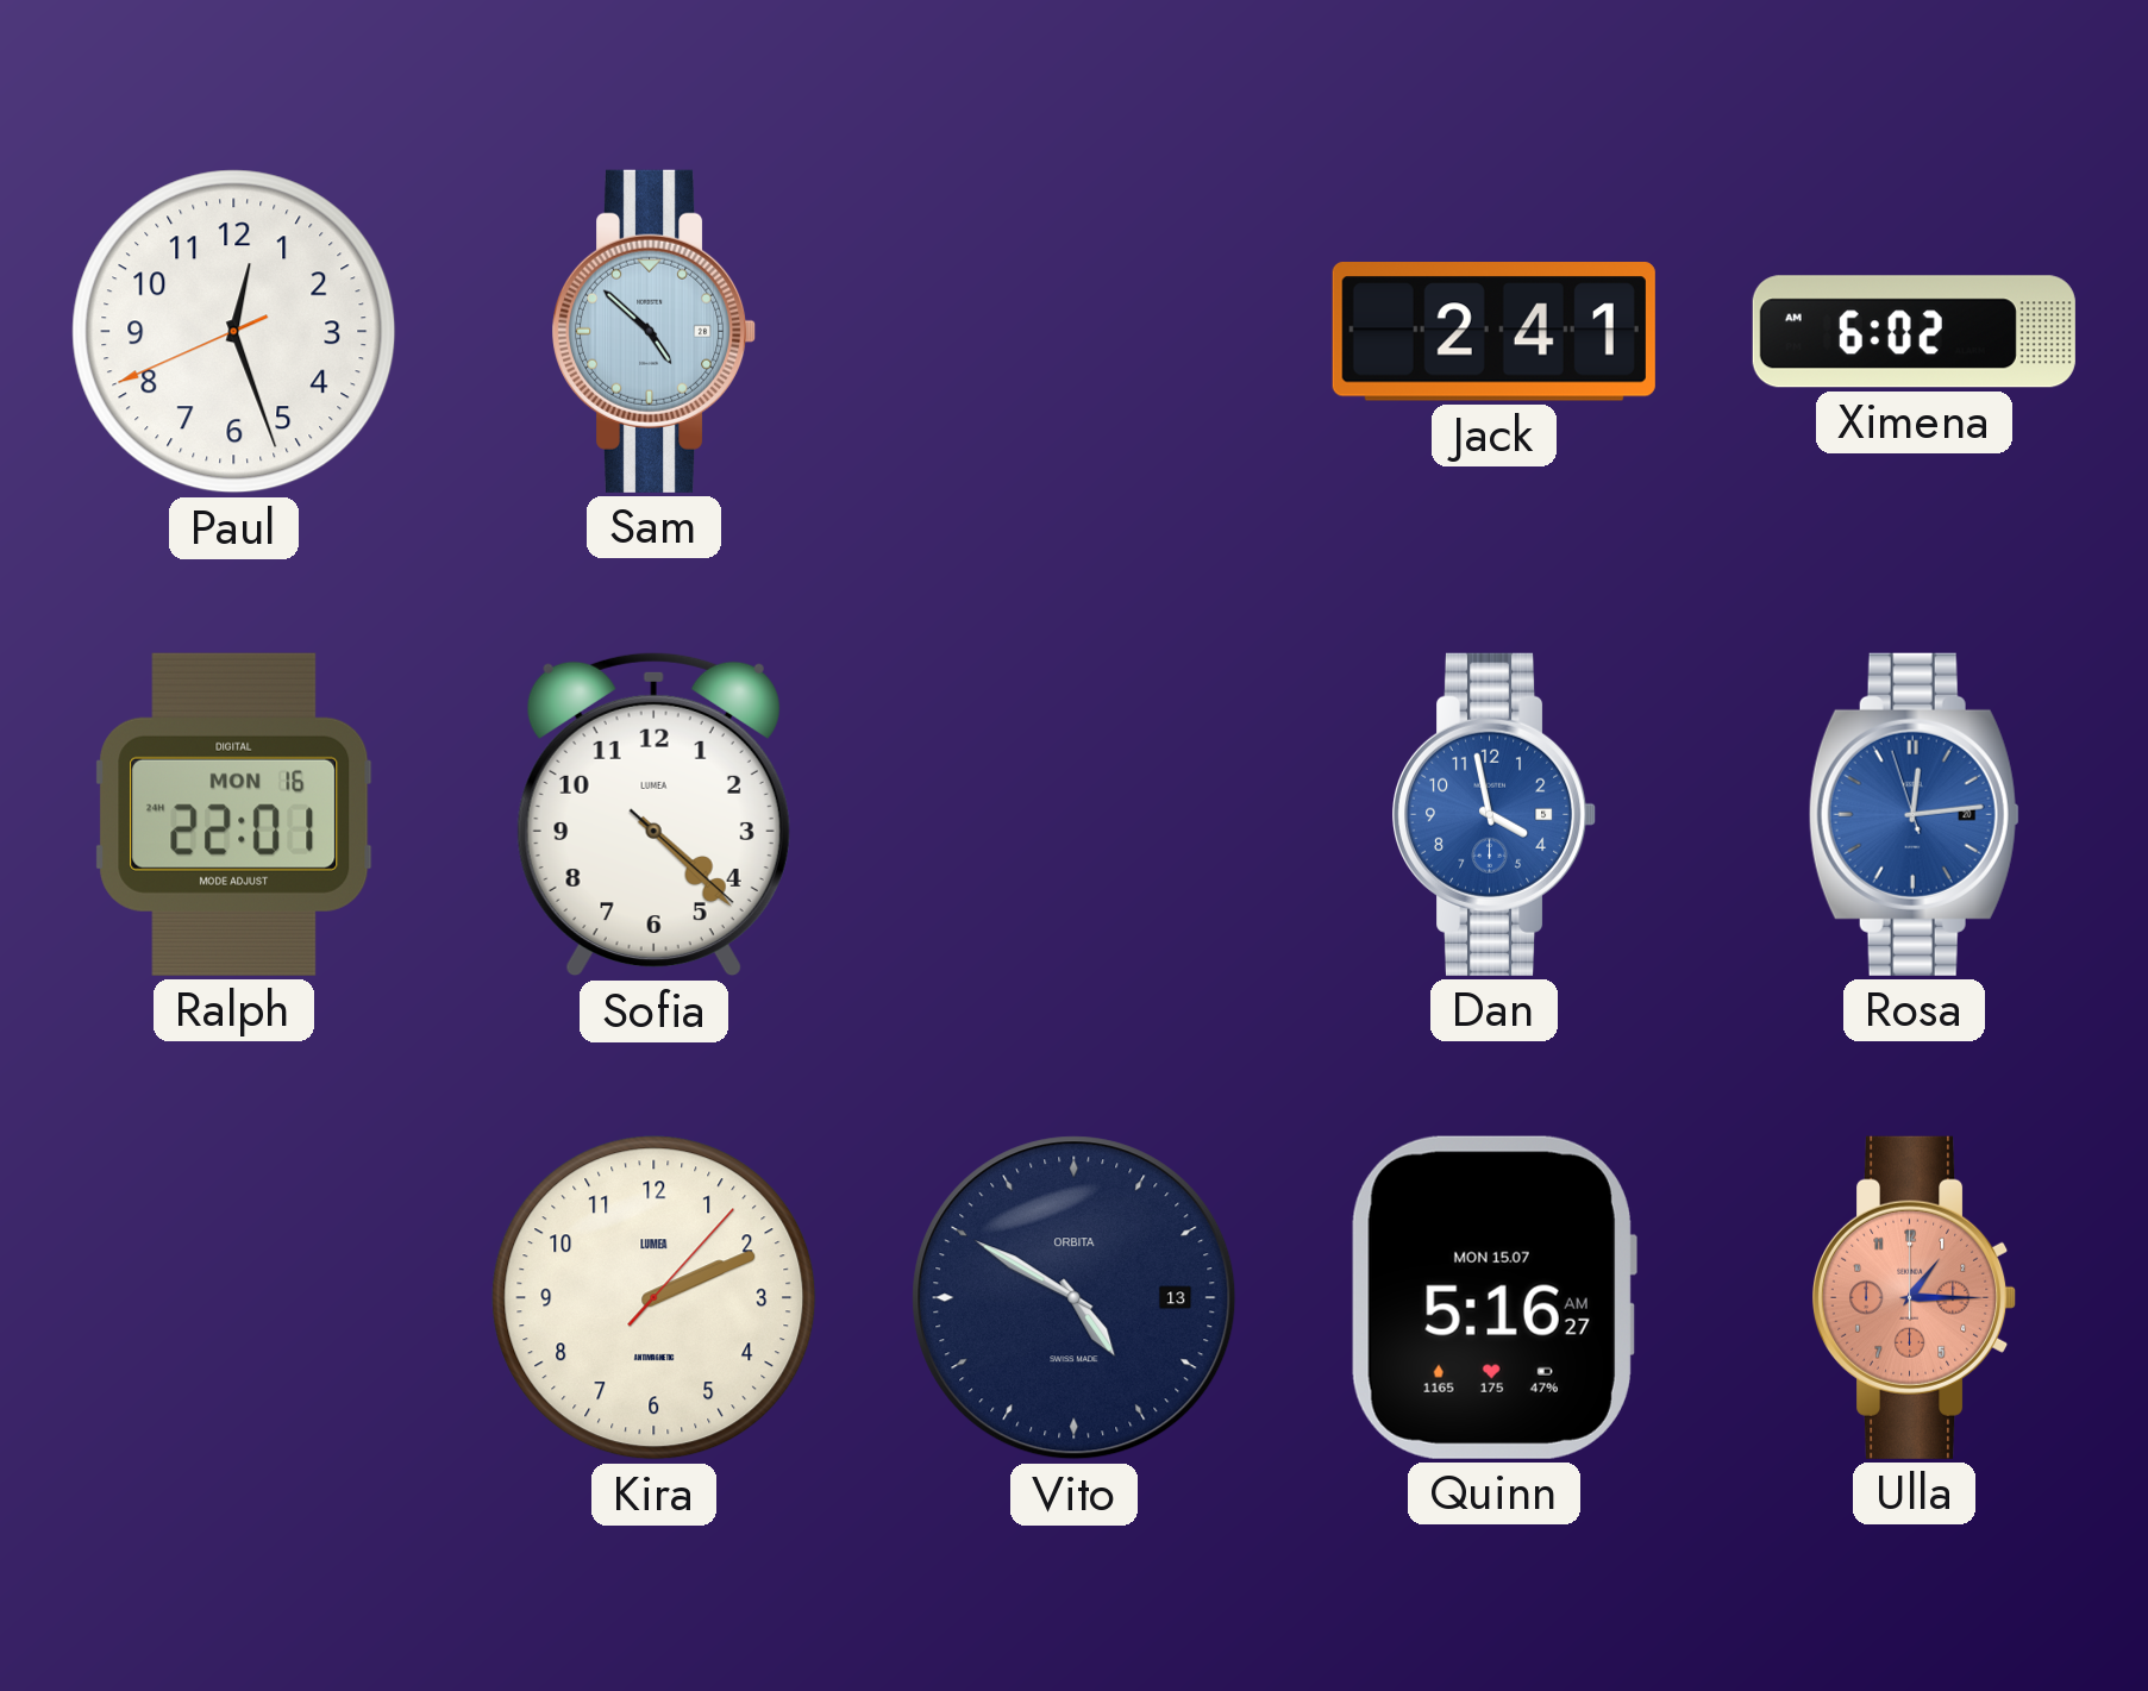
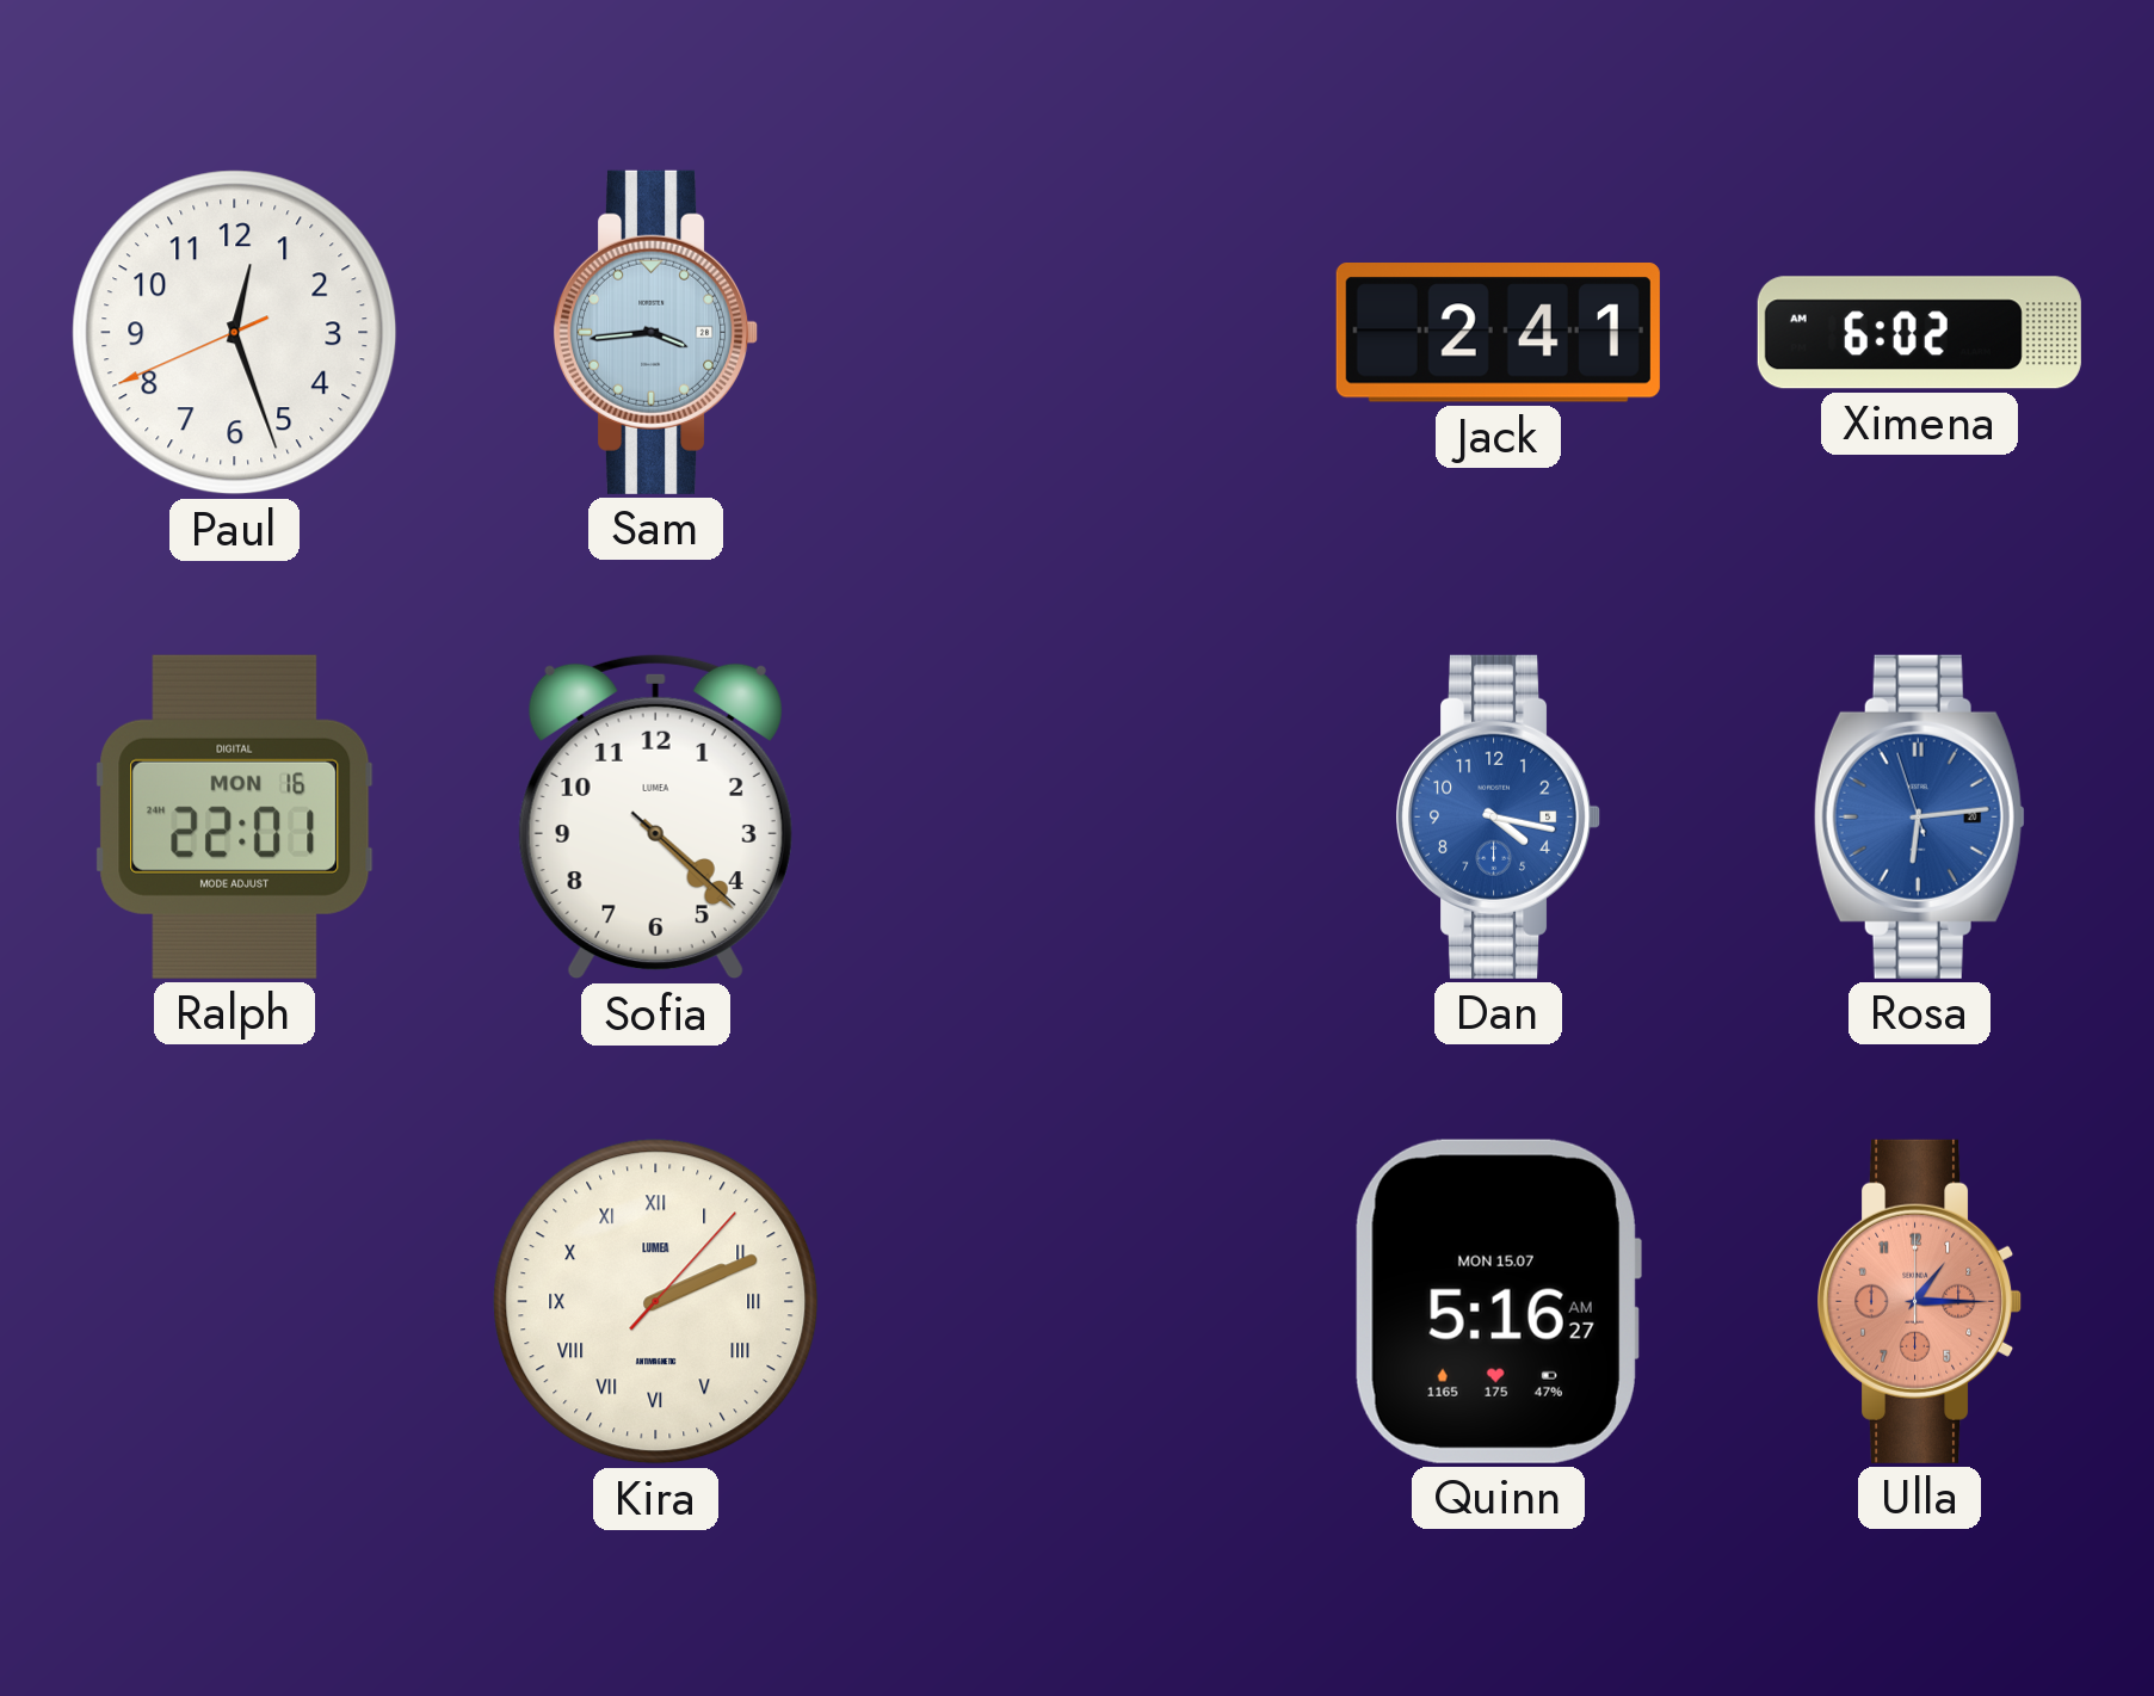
Sam: 4:52 -> 3:44
Dan: 3:58 -> 4:17
Rosa: 12:13 -> 6:13
Kira numerals: Arabic -> Roman
Vito: 4:50 -> none
